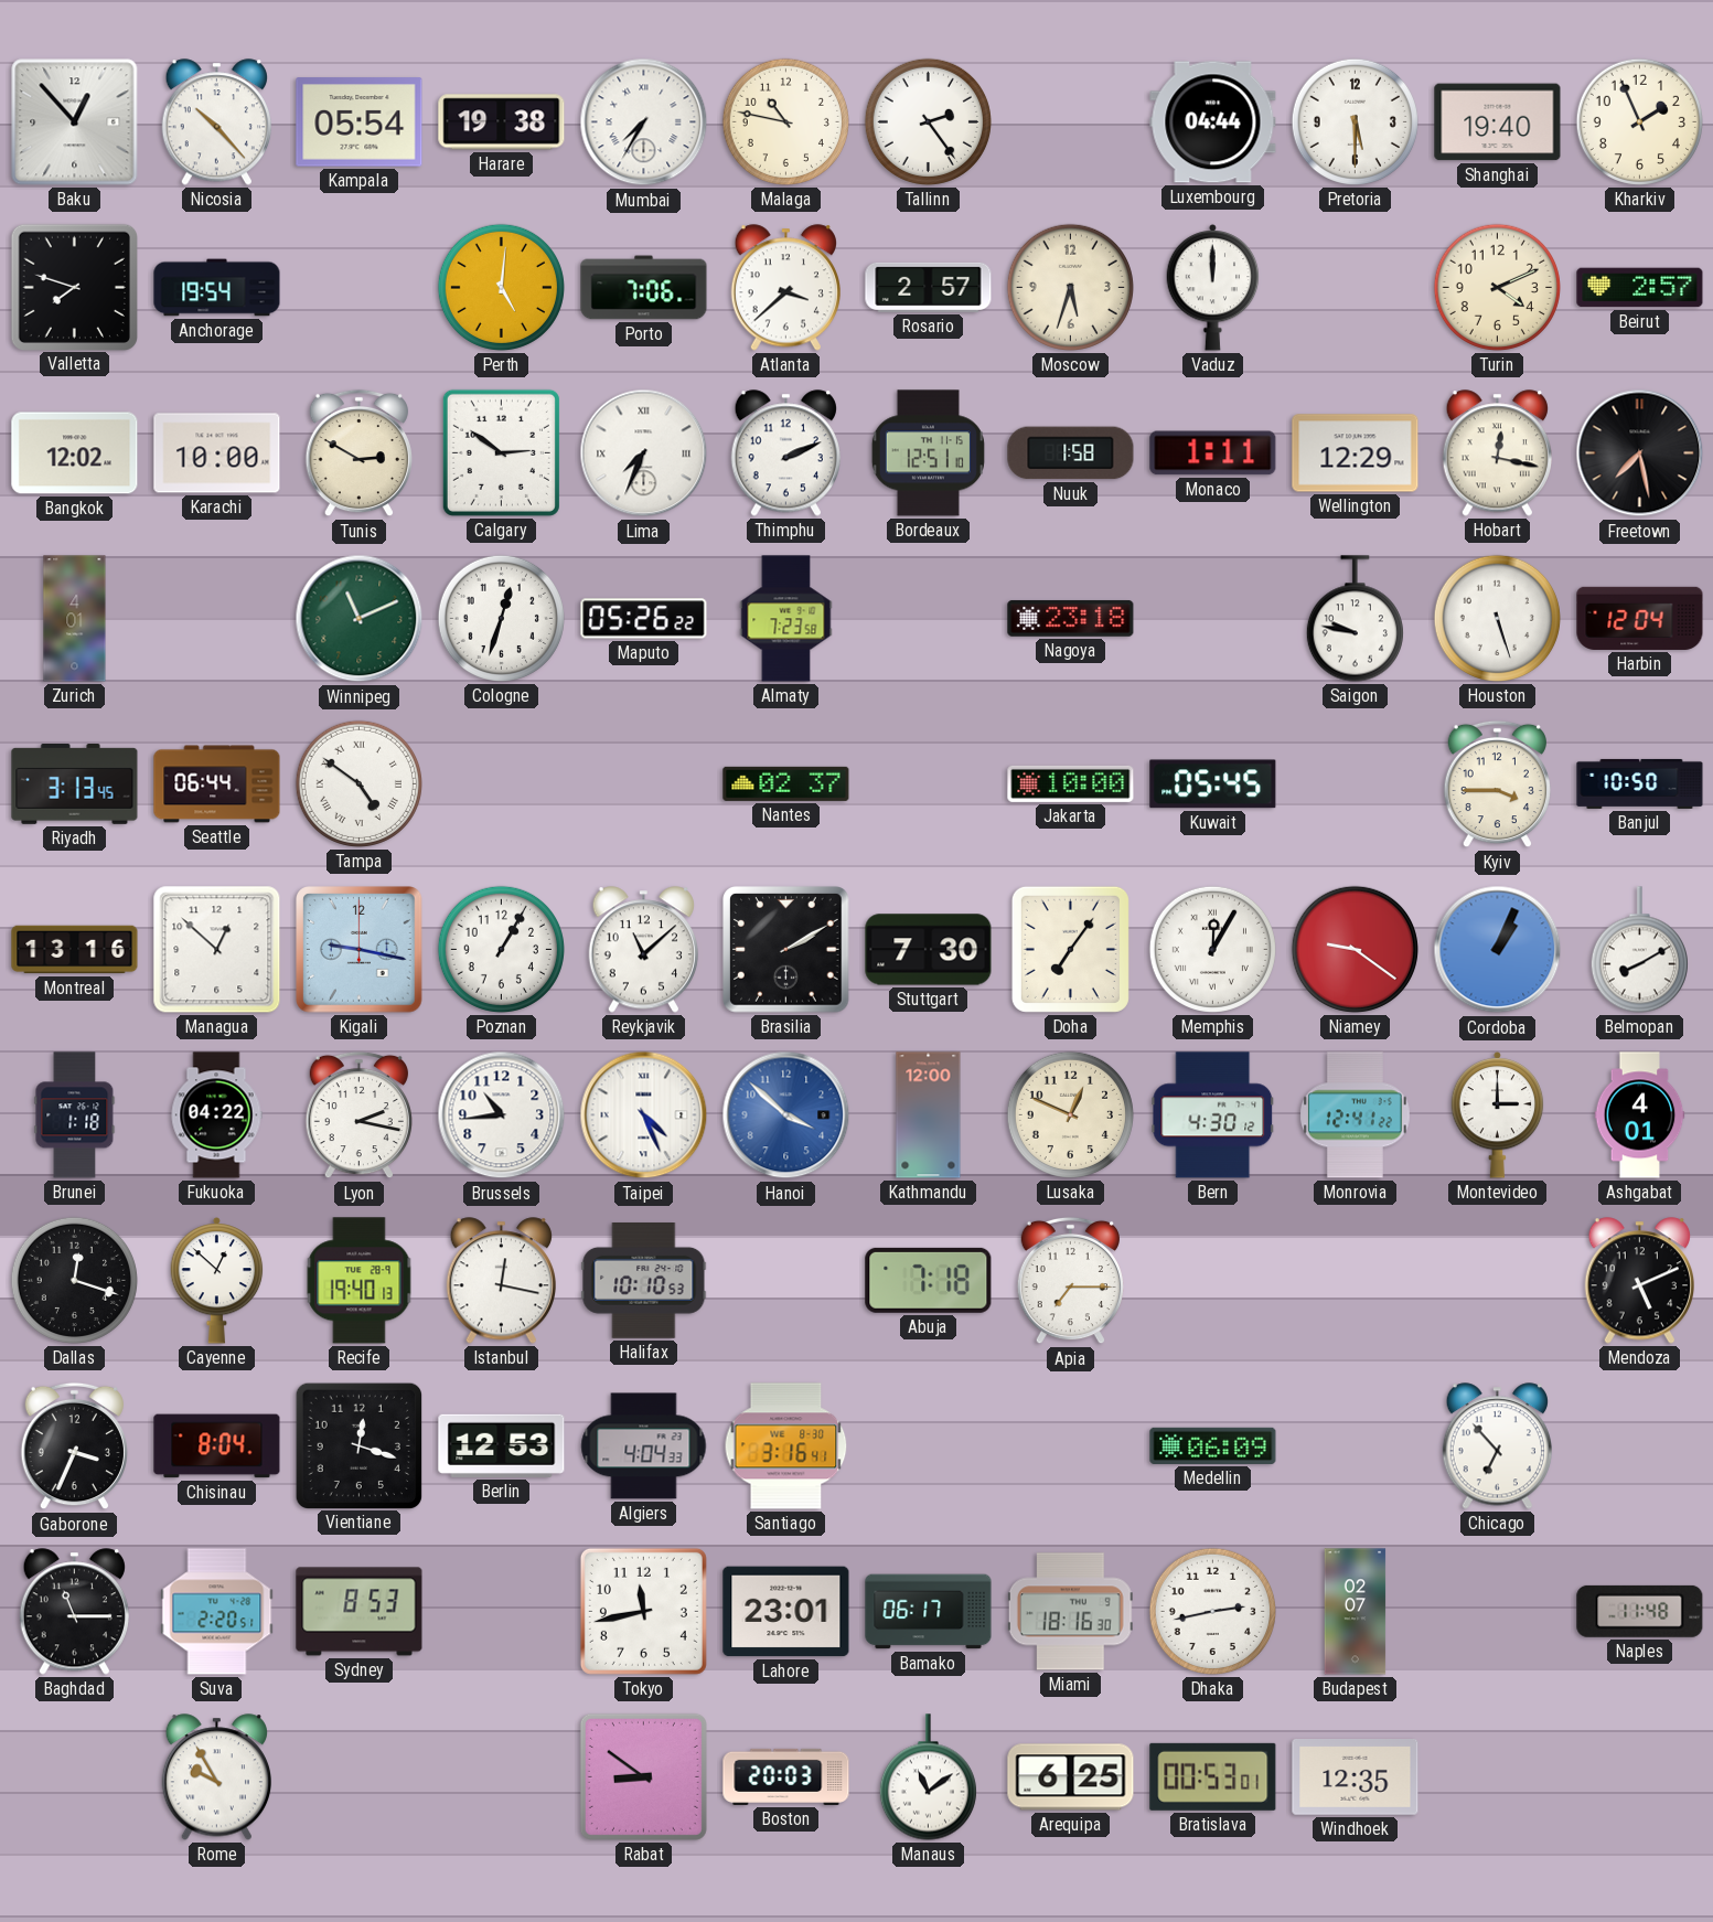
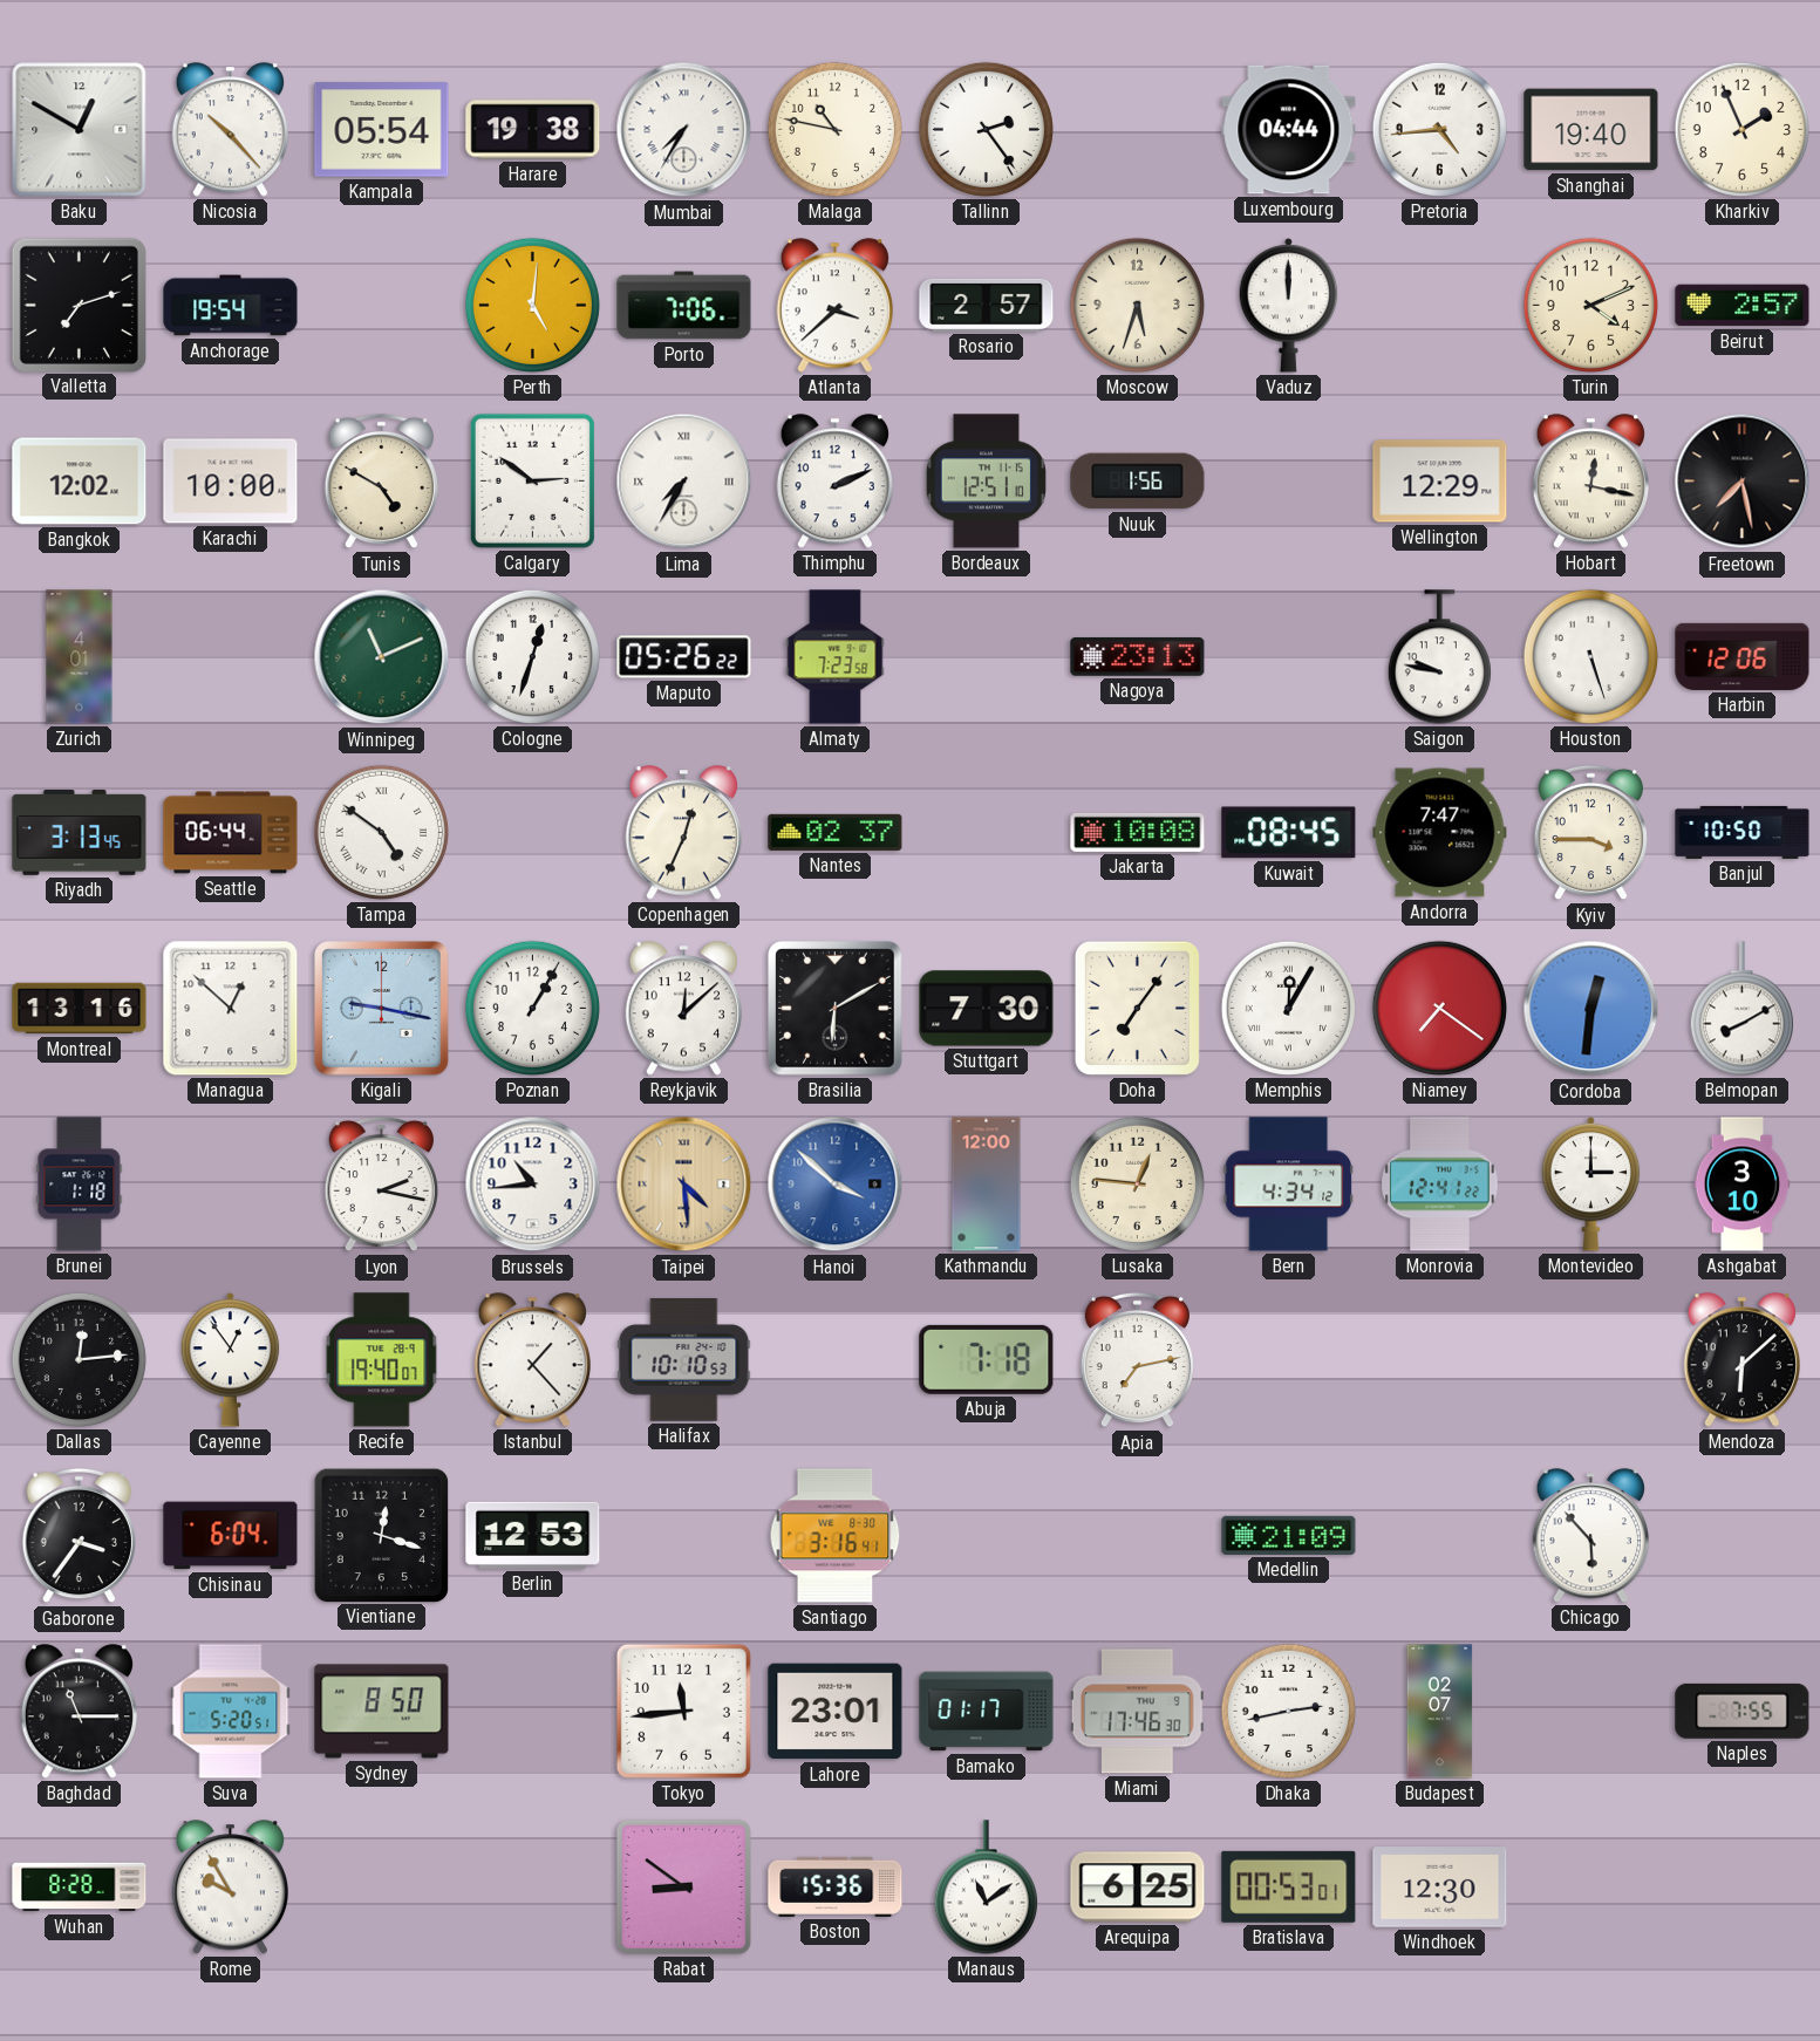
Baku: 12:53 -> 12:50
Pretoria: 5:30 -> 4:44
Valletta: 7:48 -> 7:12
Tunis: 2:50 -> 4:50
Lima: 7:34 -> 7:35
Nuuk: 1:58 -> 1:56
Monaco: 1:11 -> none
Nagoya: 23:18 -> 23:13
Harbin: 12:04 -> 12:06
Copenhagen: none -> 12:34
Jakarta: 10:00 -> 10:08
Kuwait: 05:45 -> 08:45
Andorra: none -> 7:47
Reykjavik: 11:08 -> 12:08
Brasilia: 2:10 -> 6:10
Niamey: 9:21 -> 7:21
Cordoba: 1:04 -> 12:31
Fukuoka: 04:22 -> none
Taipei: 4:26 -> 4:29
Taipei dial: white -> champagne
Lusaka: 12:49 -> 12:46
Bern: 4:30 -> 4:34
Ashgabat: 4:01 -> 3:10
Dallas: 12:18 -> 12:14
Cayenne: 12:52 -> 12:54
Recife: 19:40:13 -> 19:40:07
Istanbul: 12:17 -> 1:23
Apia: 7:15 -> 7:13
Mendoza: 5:11 -> 6:08
Gaborone: 3:34 -> 3:36
Chisinau: 8:04 -> 6:04
Algiers: 4:04 -> none
Medellin: 06:09 -> 21:09
Chicago: 6:53 -> 5:53
Suva: 2:20 -> 5:20
Sydney: 8:53 -> 8:50
Tokyo: 11:43 -> 11:44
Bamako: 06:17 -> 01:17
Miami: 18:16 -> 17:46
Naples: 11:48 -> 7:55
Wuhan: none -> 8:28
Boston: 20:03 -> 15:36
Windhoek: 12:35 -> 12:30
